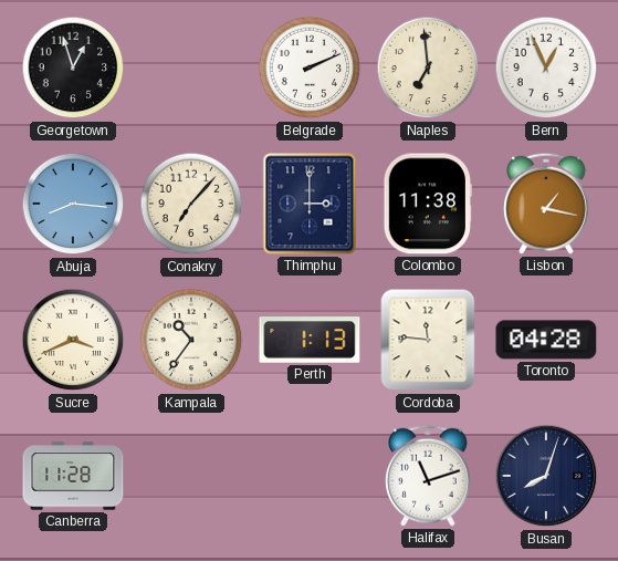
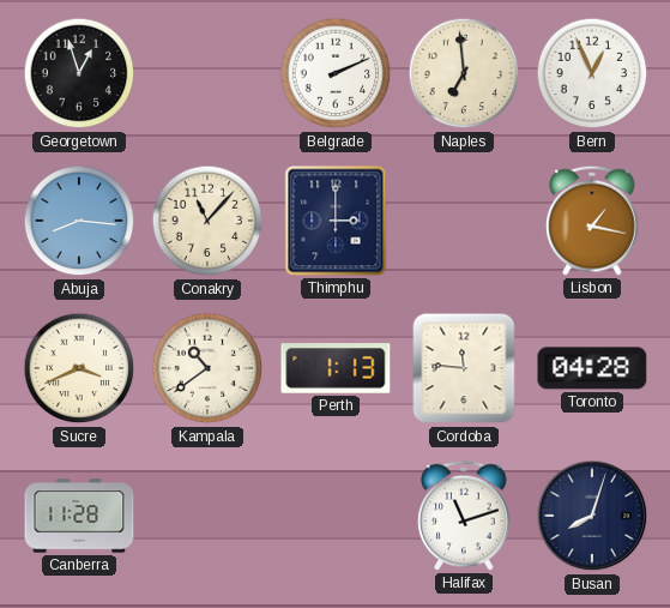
Conakry: 7:07 -> 11:07
Colombo: 11:38 -> none
Kampala: 10:36 -> 10:39
